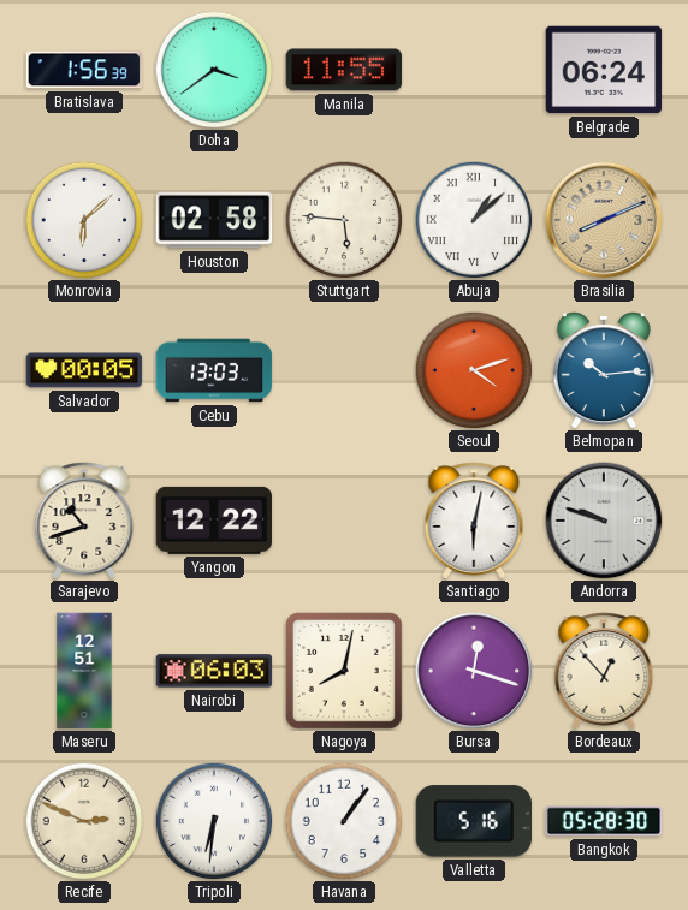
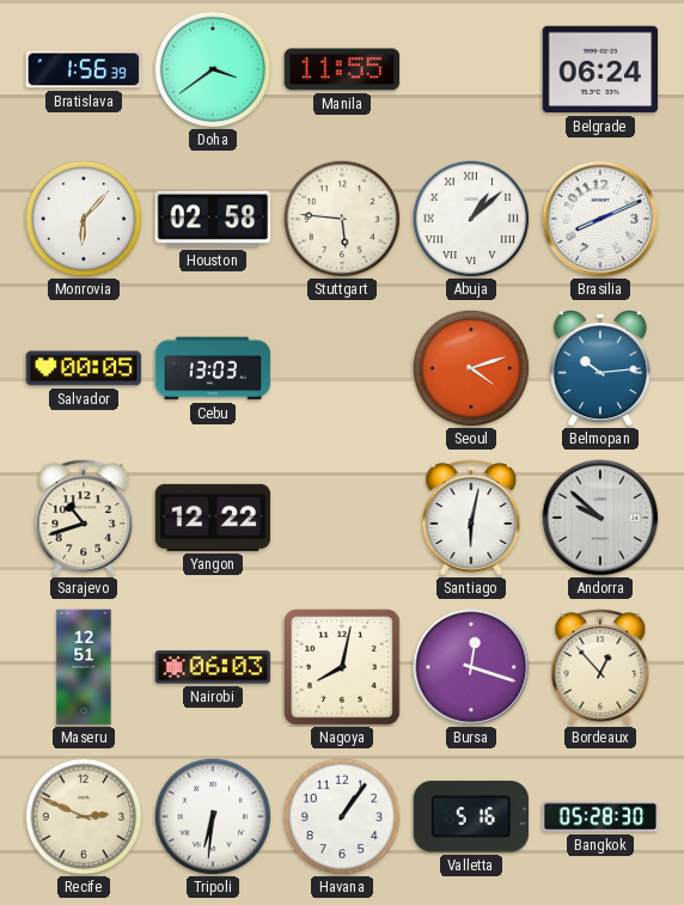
Monrovia: 6:08 -> 6:07
Brasilia dial: champagne -> white
Andorra: 9:48 -> 9:52
